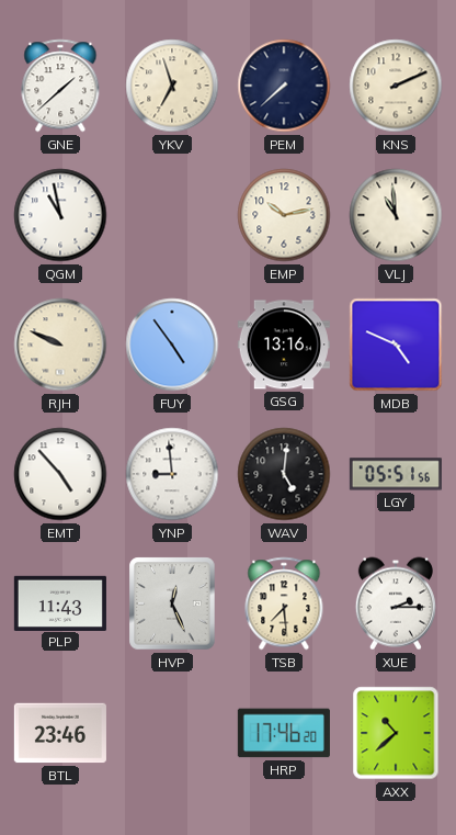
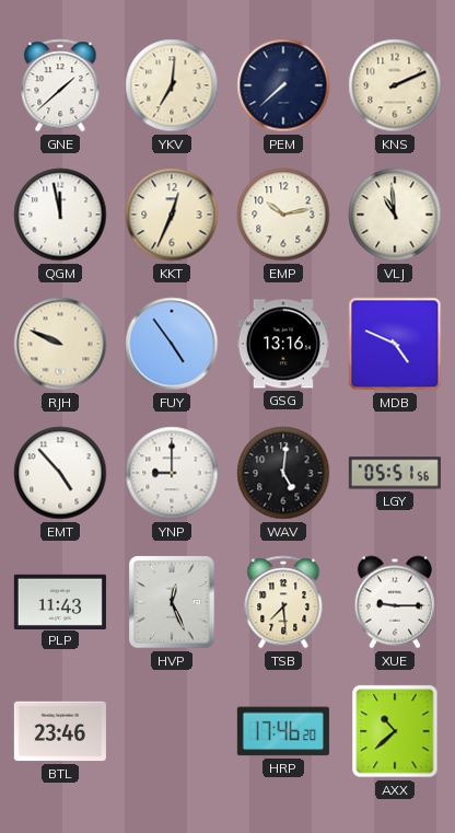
YKV: 6:57 -> 7:01
QGM: 10:58 -> 11:58
KKT: none -> 12:34
YNP: 8:59 -> 9:00
XUE: 2:15 -> 9:15
